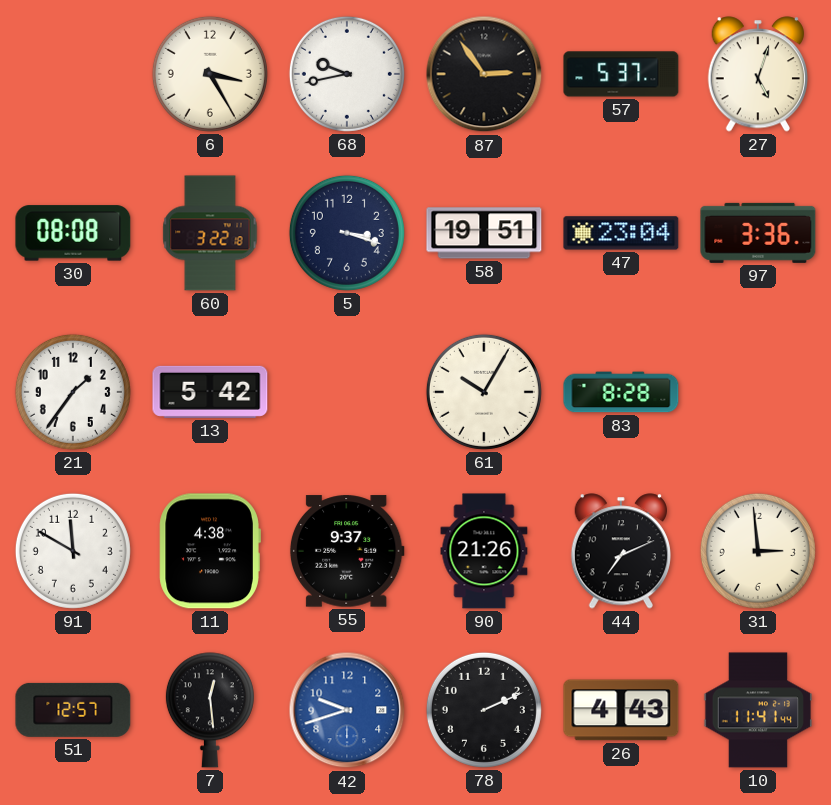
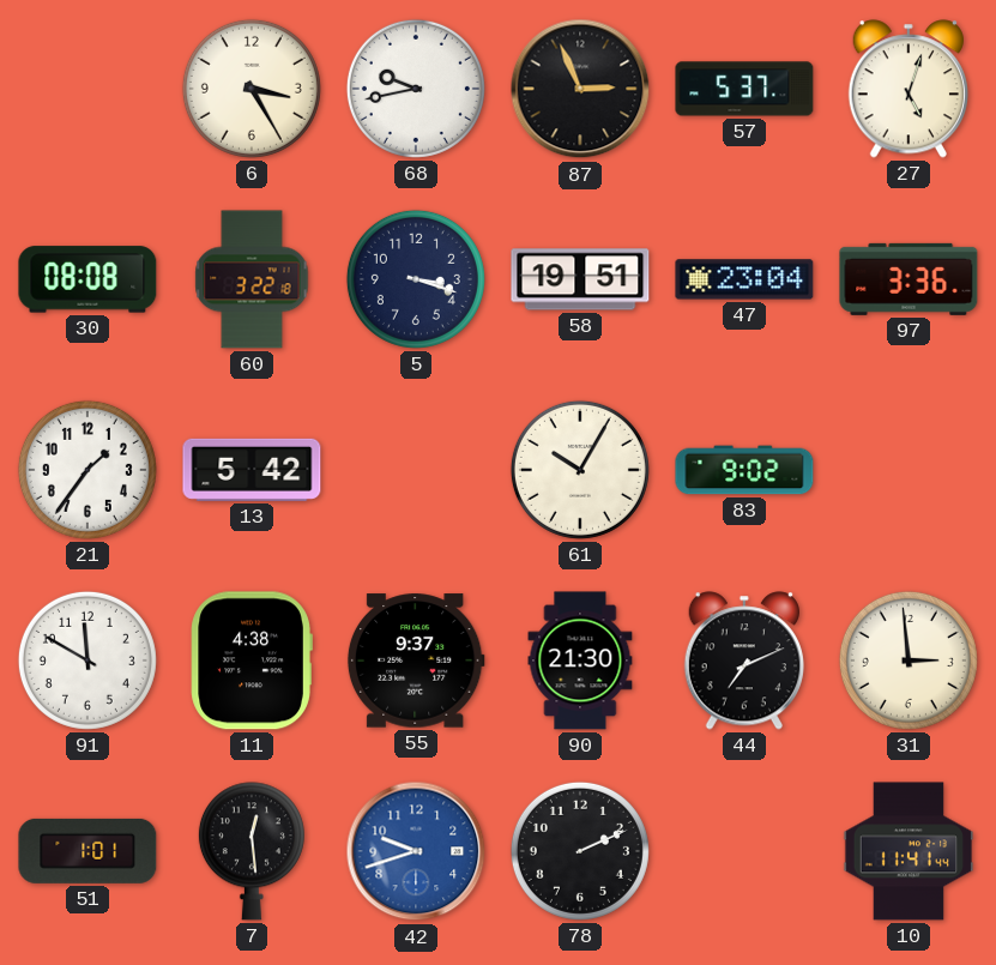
87: 2:54 -> 2:56
83: 8:28 -> 9:02
90: 21:26 -> 21:30
51: 12:57 -> 1:01
26: 4:43 -> none
